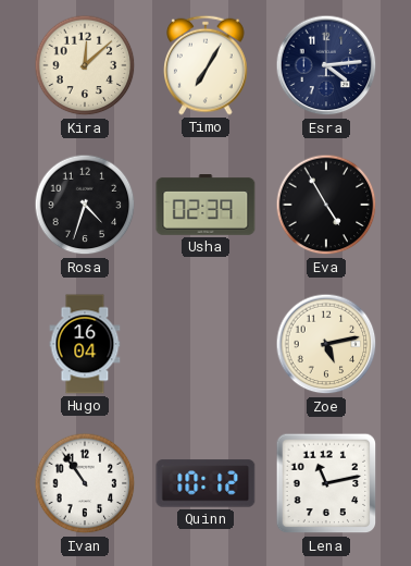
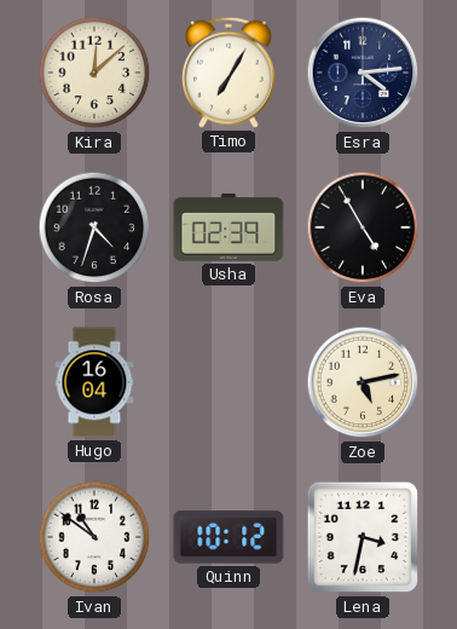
Ivan: 10:54 -> 10:51
Lena: 11:13 -> 3:32
